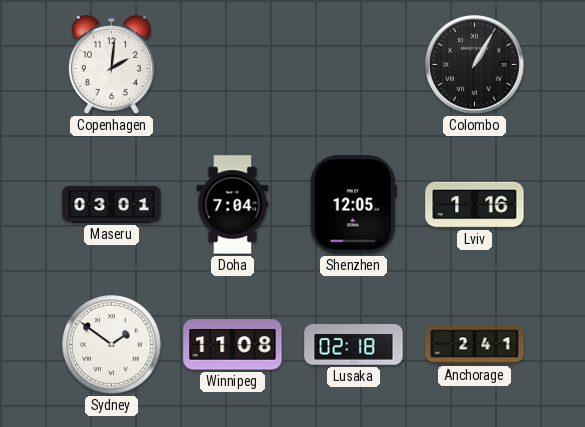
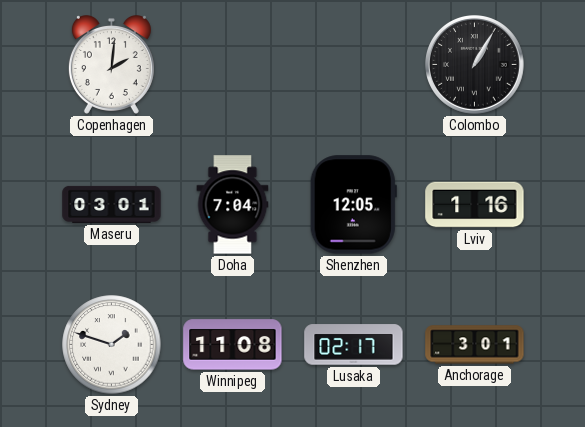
Sydney: 1:51 -> 1:48
Lusaka: 02:18 -> 02:17
Anchorage: 2:41 -> 3:01
